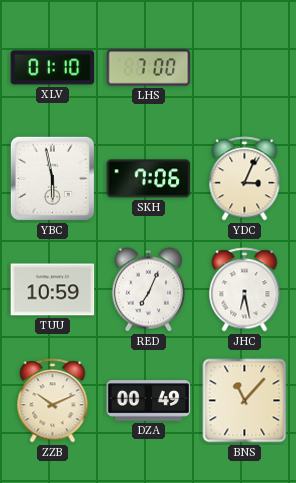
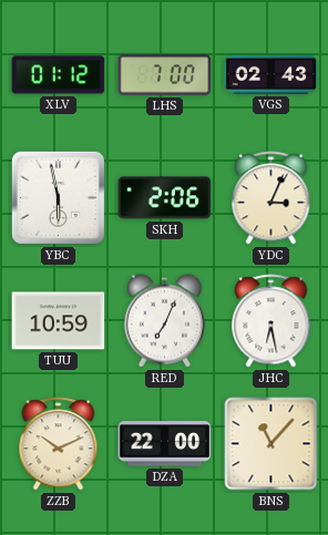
XLV: 01:10 -> 01:12
VGS: none -> 02:43
SKH: 7:06 -> 2:06
DZA: 00:49 -> 22:00
